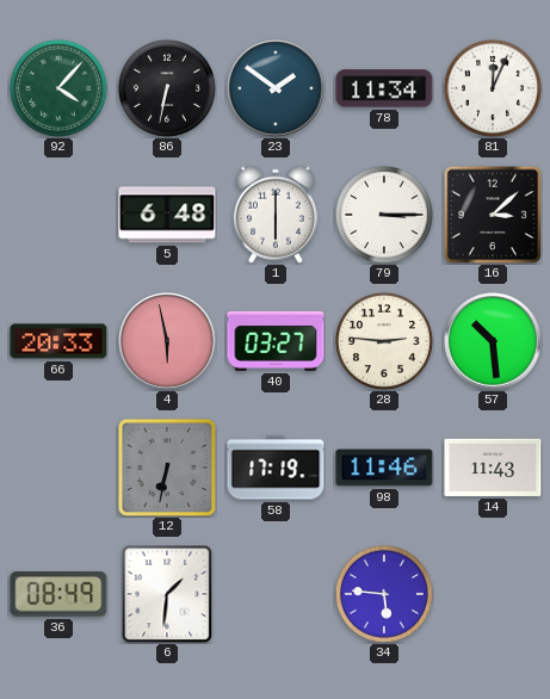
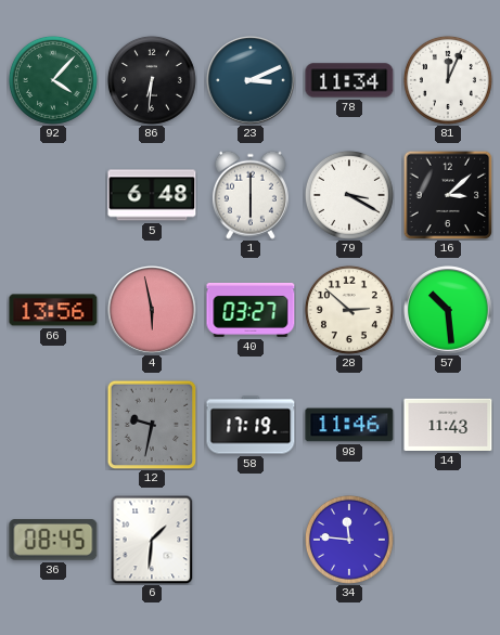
86: 6:32 -> 6:31
23: 1:51 -> 3:11
79: 3:15 -> 3:20
66: 20:33 -> 13:56
28: 2:46 -> 2:52
12: 6:32 -> 9:32
36: 08:49 -> 08:45
34: 5:46 -> 11:46
